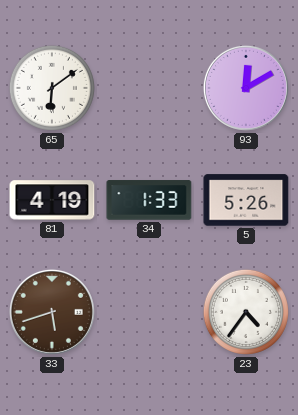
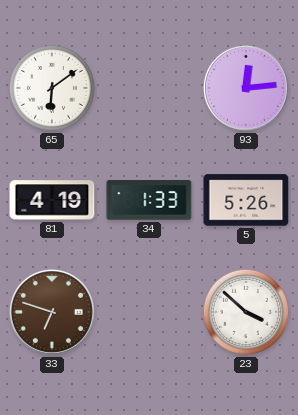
93: 12:10 -> 12:14
33: 5:42 -> 6:48
23: 4:36 -> 3:52
